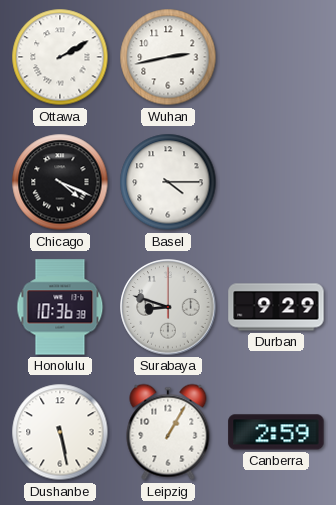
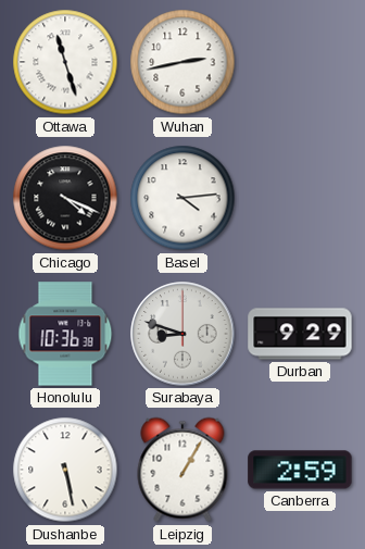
Ottawa: 2:10 -> 11:27
Basel: 4:15 -> 4:14
